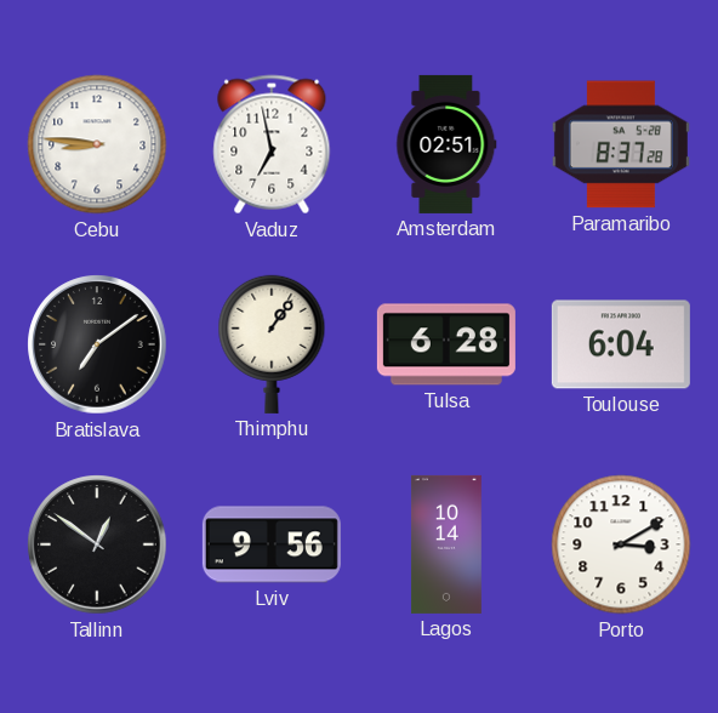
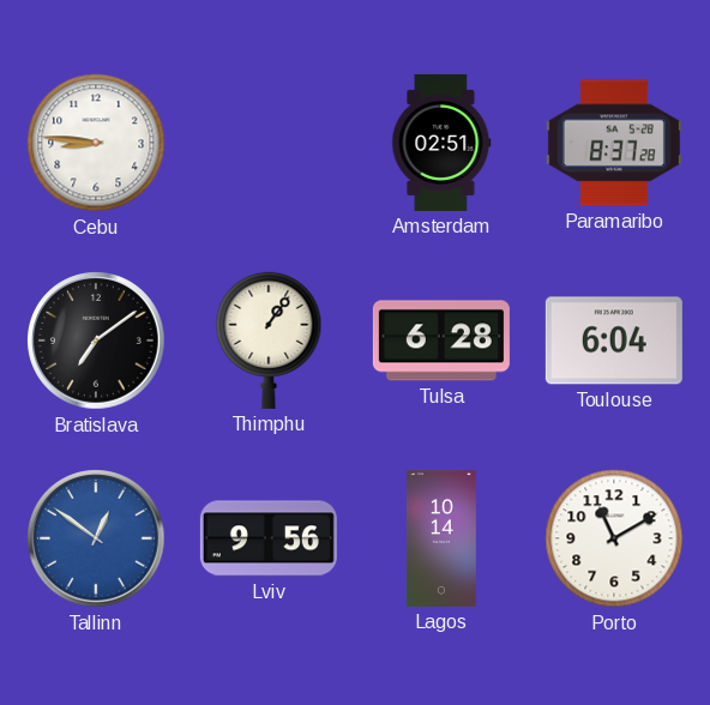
Vaduz: 6:58 -> none
Tallinn dial: black -> blue
Porto: 3:10 -> 11:10
